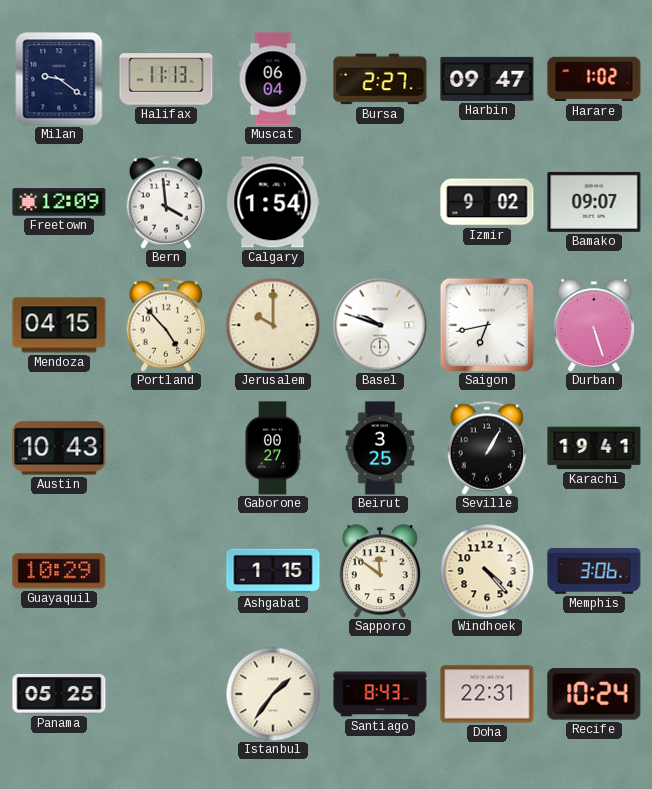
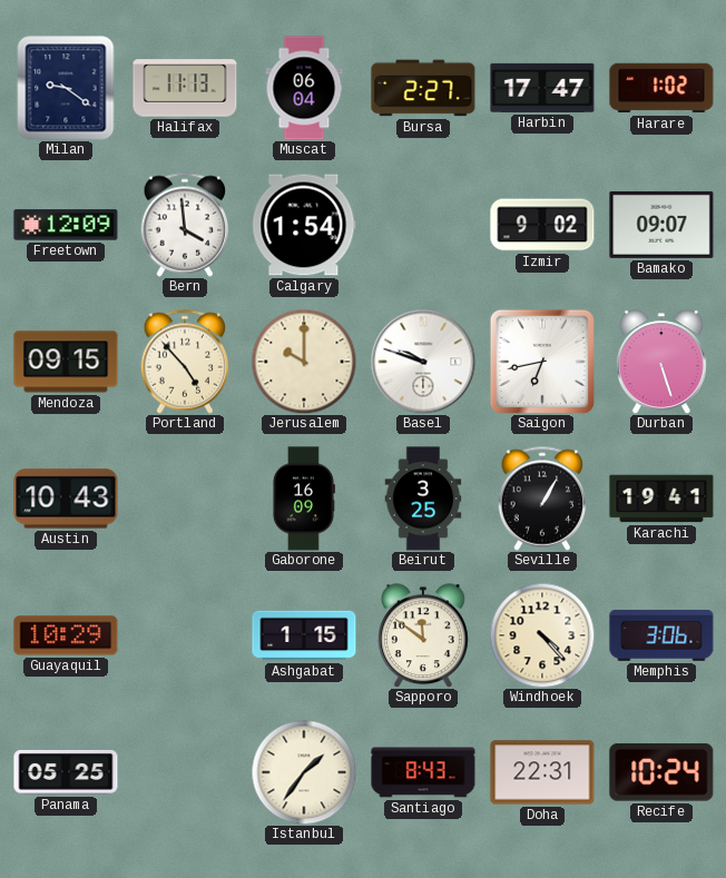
Harbin: 09:47 -> 17:47
Mendoza: 04:15 -> 09:15
Gaborone: 00:27 -> 16:09
